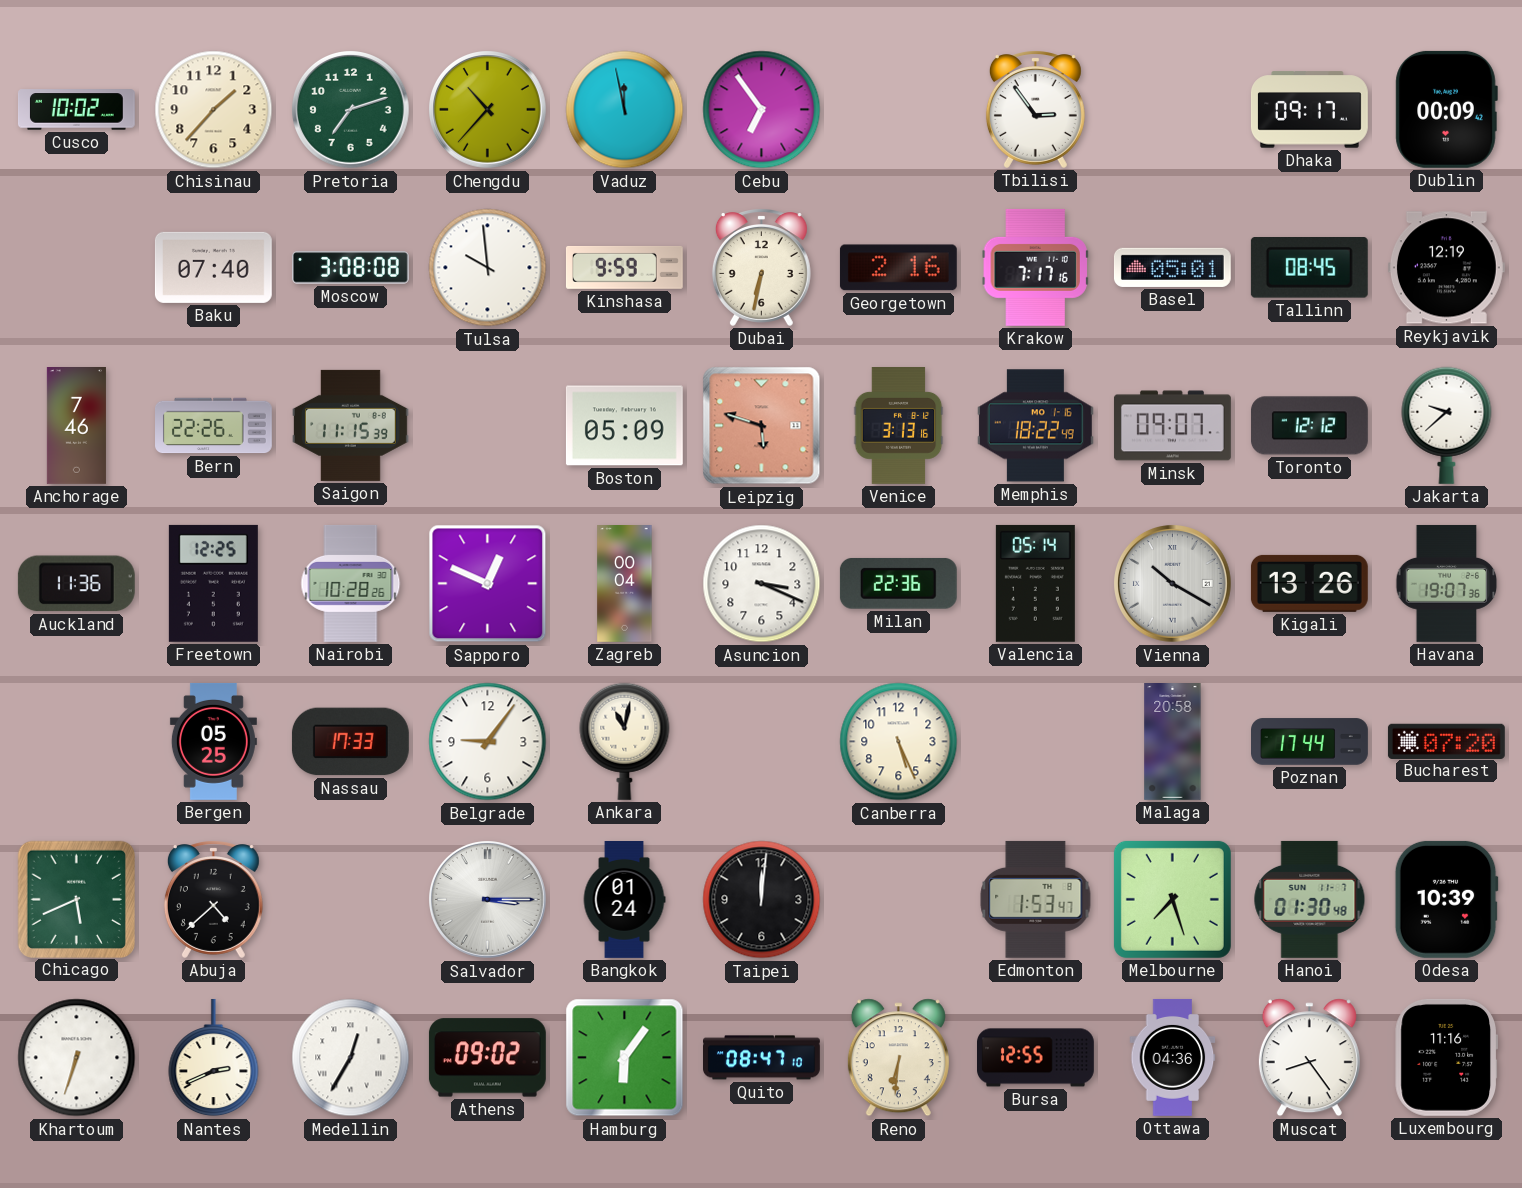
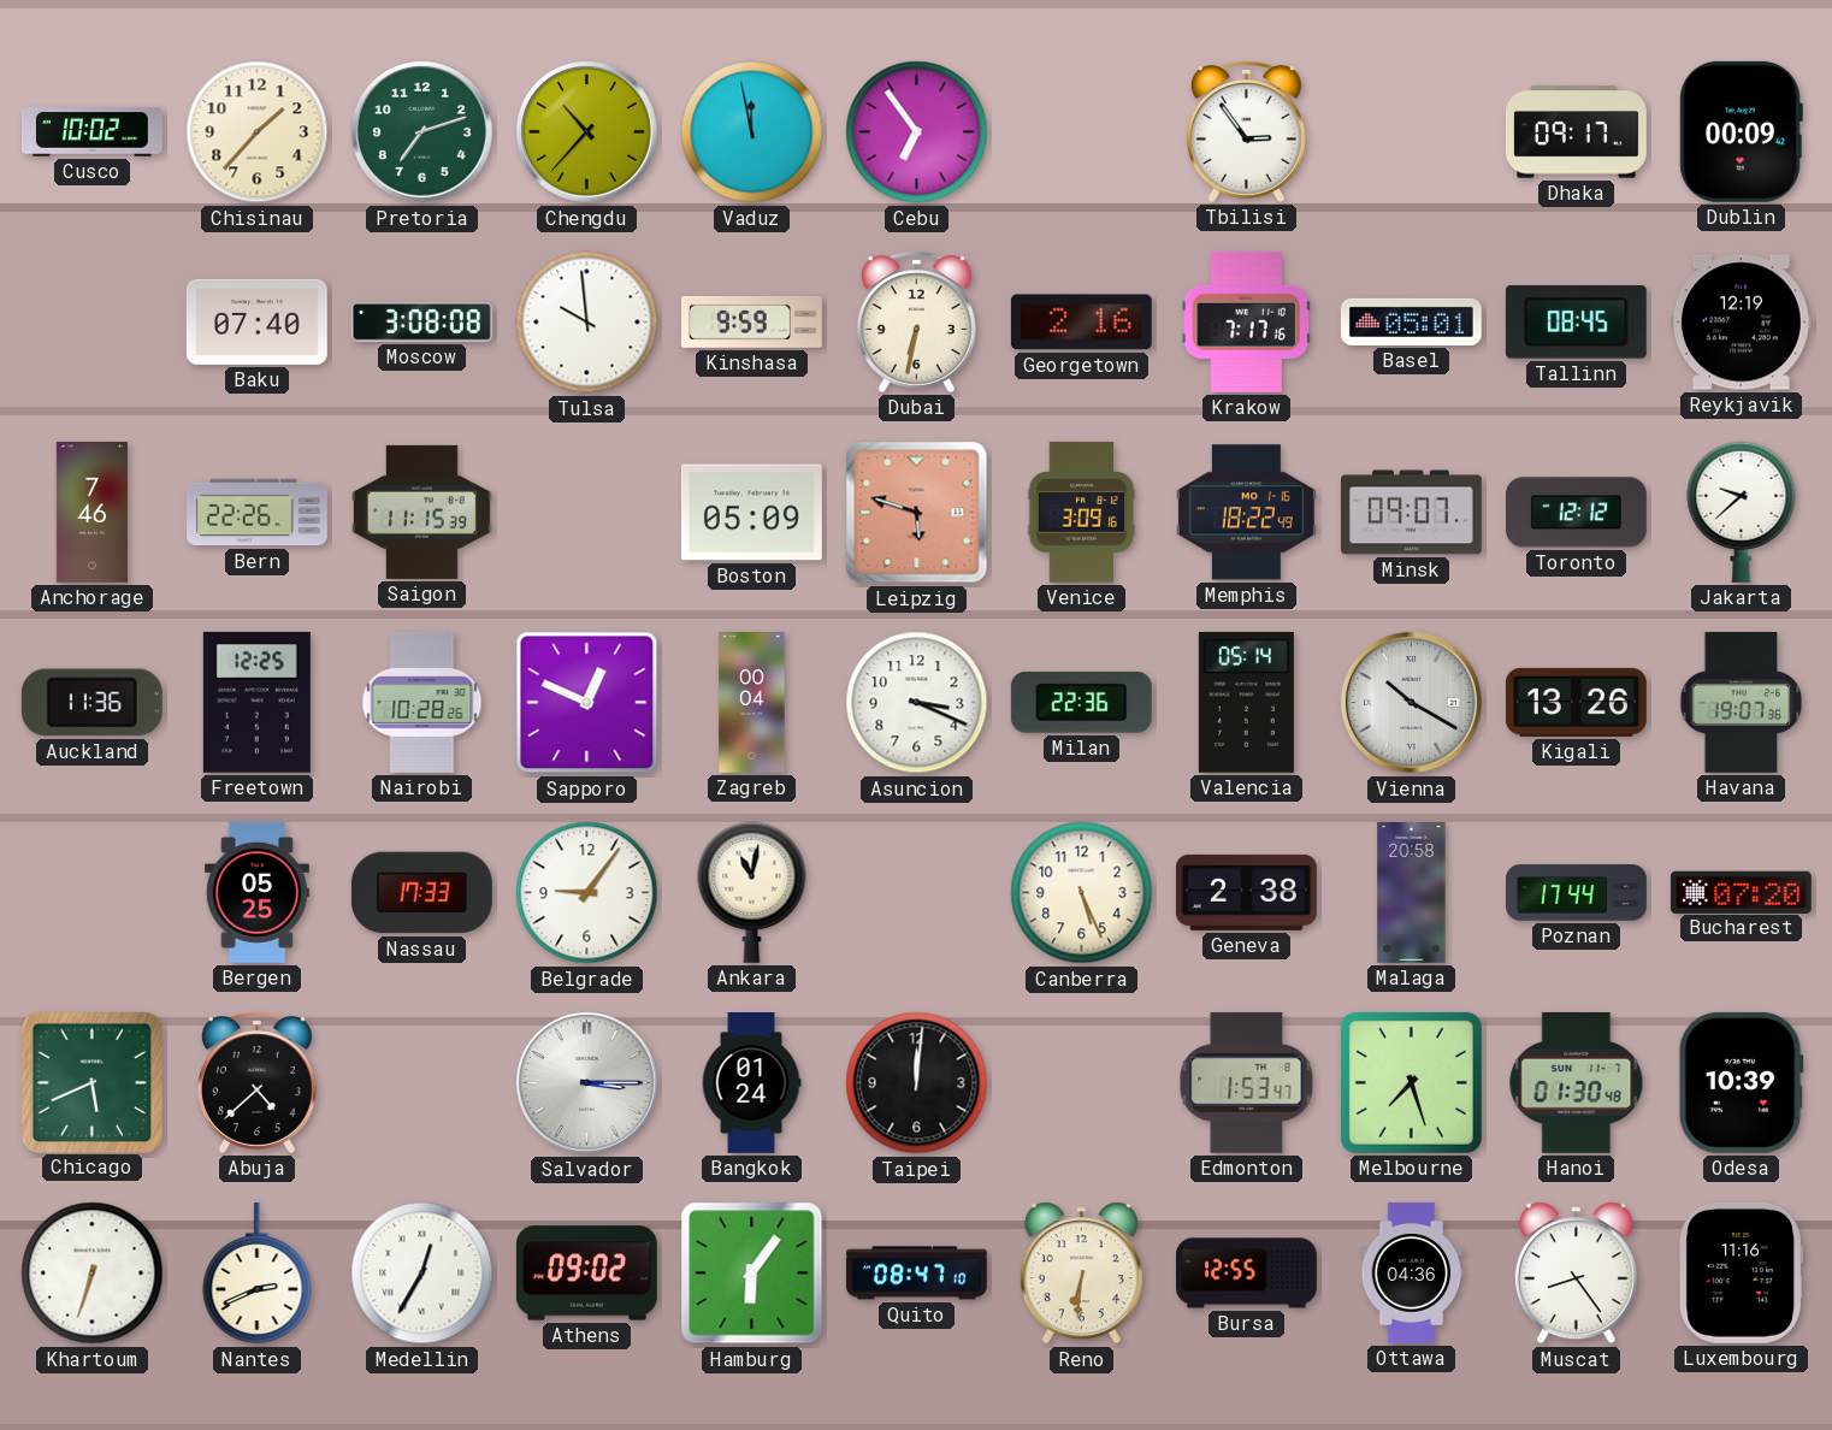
Venice: 3:13 -> 3:09
Geneva: none -> 2:38
